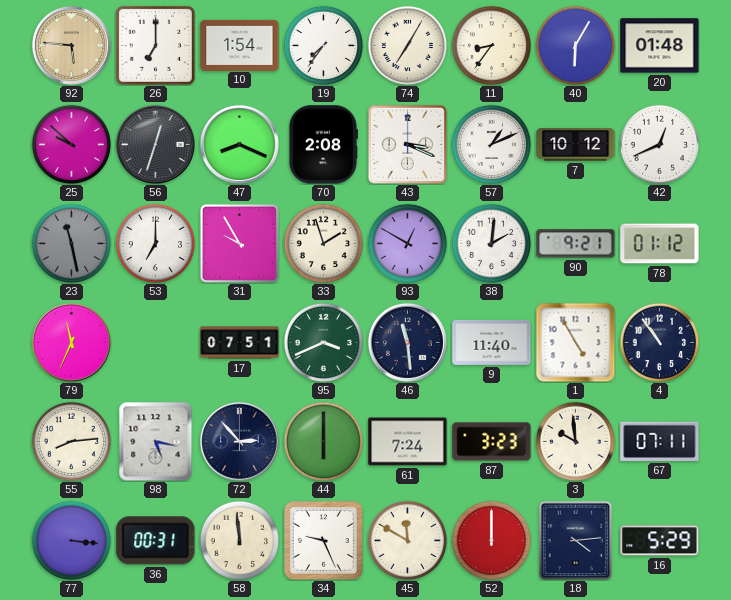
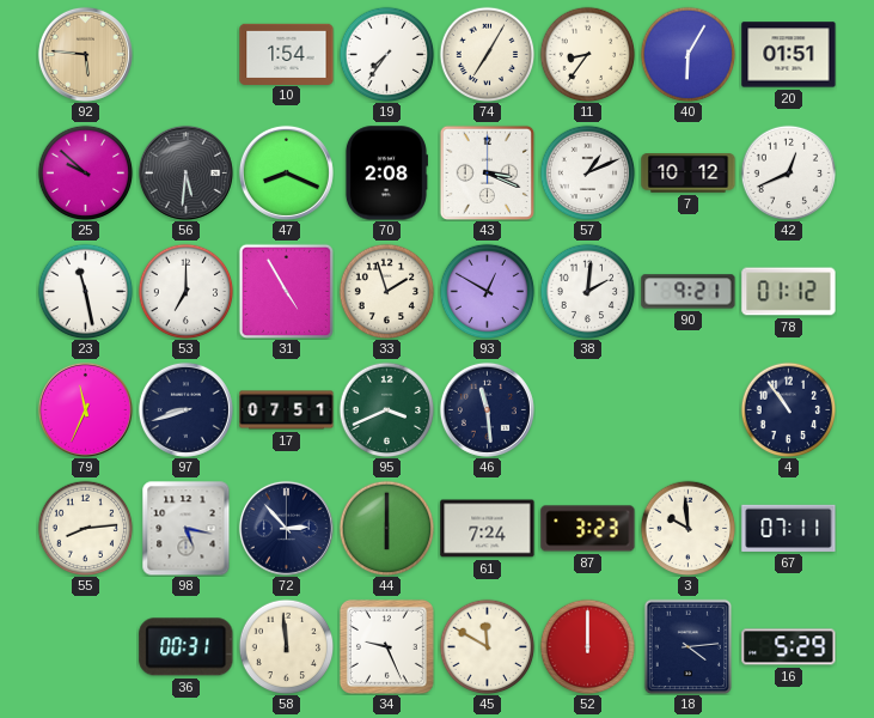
26: 7:00 -> none
20: 01:48 -> 01:51
56: 12:33 -> 5:31
23 dial: grey -> white
31: 9:55 -> 4:55
97: none -> 8:42
9: 11:40 -> none
1: 4:55 -> none
77: 3:16 -> none
